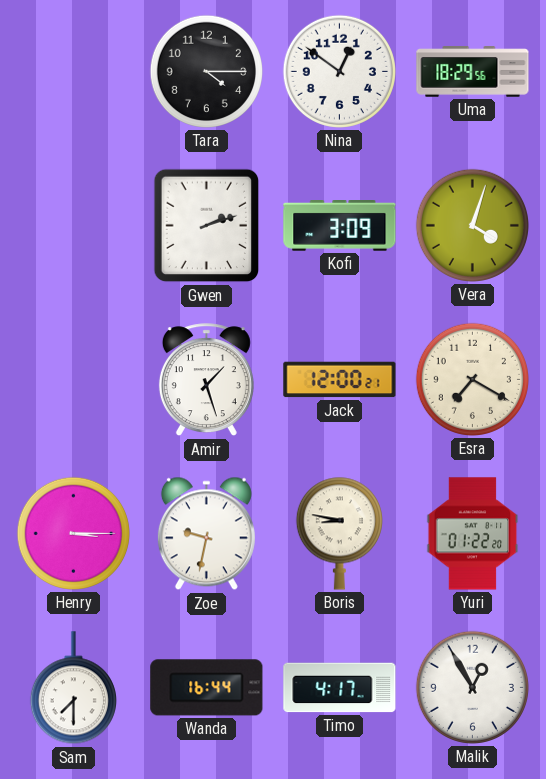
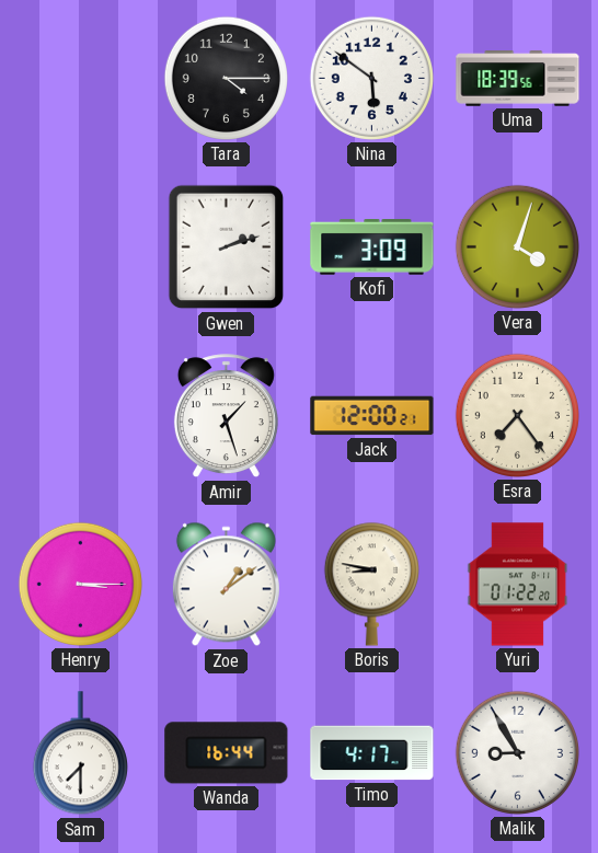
Nina: 12:51 -> 5:51
Uma: 18:29 -> 18:39
Esra: 7:20 -> 7:24
Zoe: 9:32 -> 1:09
Malik: 12:55 -> 8:55
